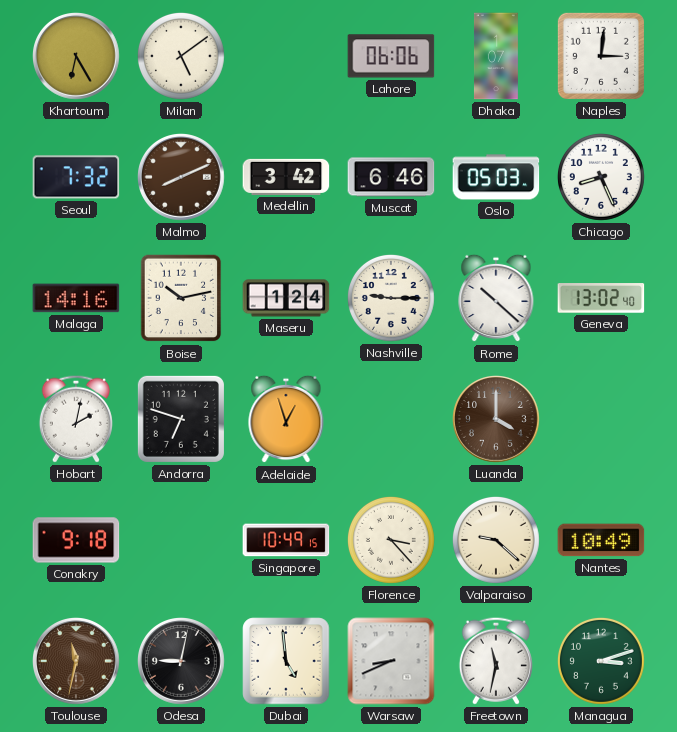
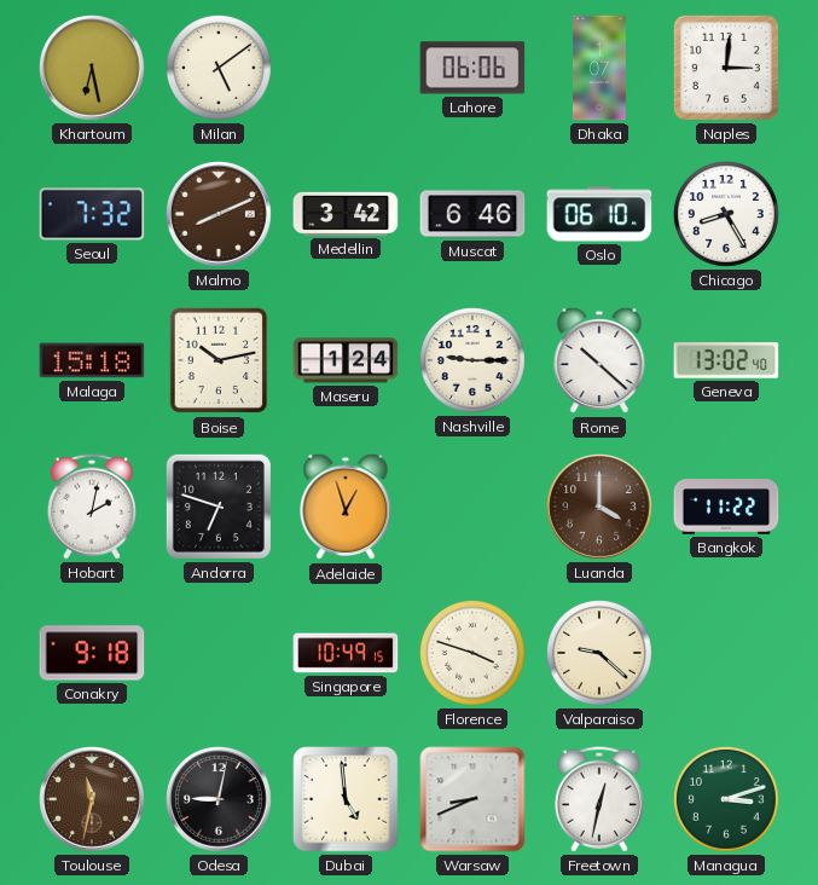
Khartoum: 6:25 -> 6:28
Oslo: 05:03 -> 06:10
Chicago: 8:26 -> 8:25
Malaga: 14:16 -> 15:18
Bangkok: none -> 11:22
Florence: 3:23 -> 3:48
Nantes: 10:49 -> none
Freetown: 11:32 -> 12:32
